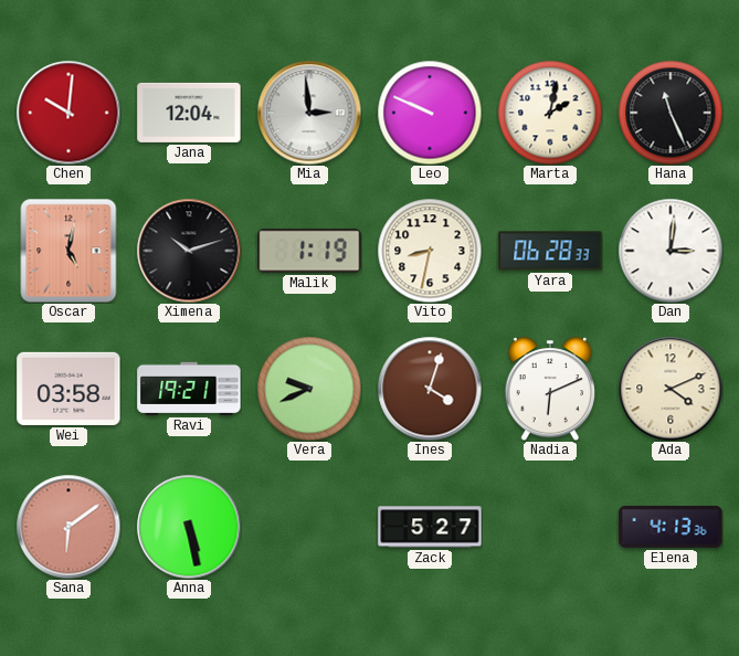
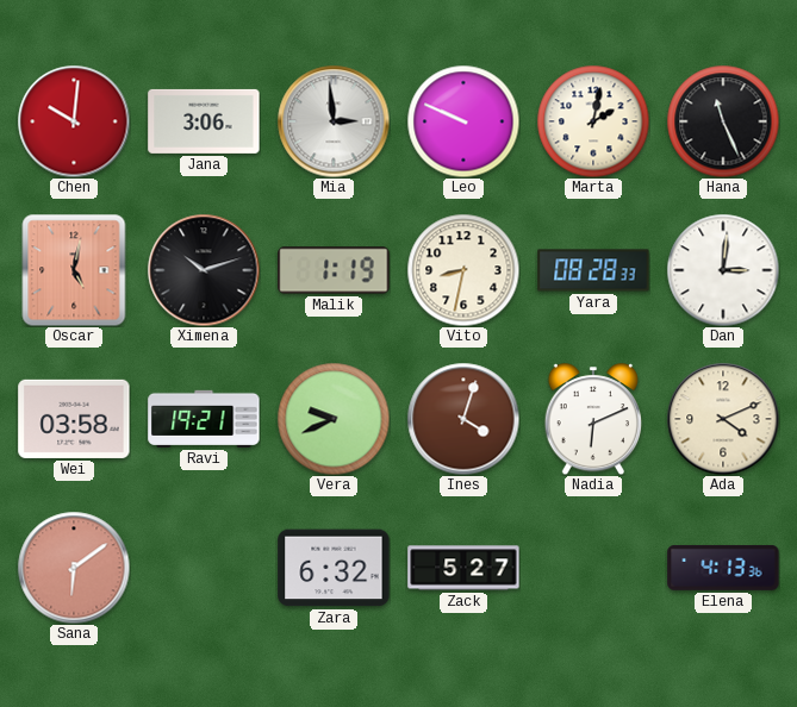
Jana: 12:04 -> 3:06
Yara: 06:28 -> 08:28
Anna: 5:28 -> none
Zara: none -> 6:32
